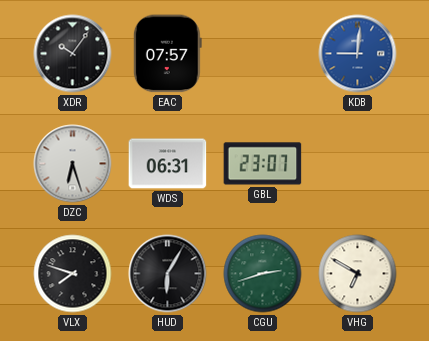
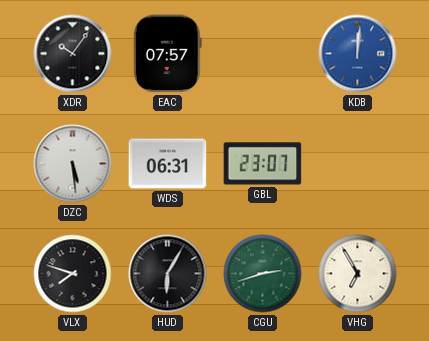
KDB: 9:01 -> 12:01
DZC: 6:27 -> 5:29
VHG: 6:50 -> 6:55
